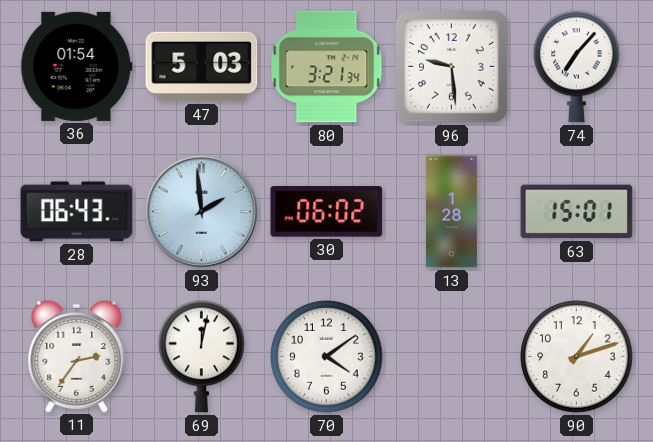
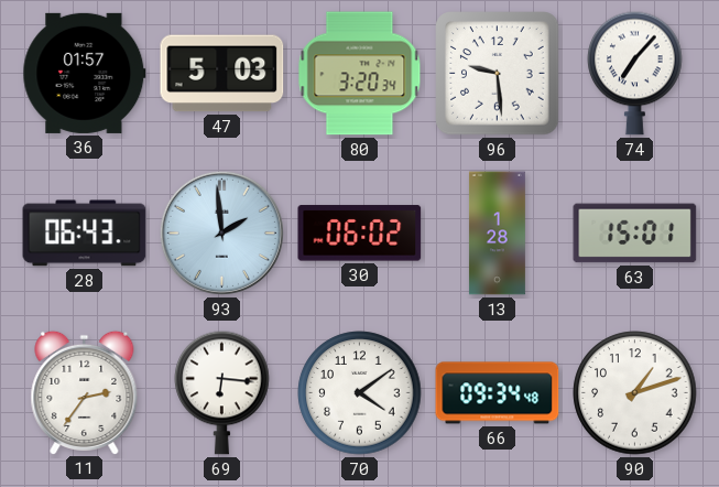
36: 01:54 -> 01:57
80: 3:21 -> 3:20
69: 12:02 -> 6:16
66: none -> 09:34
